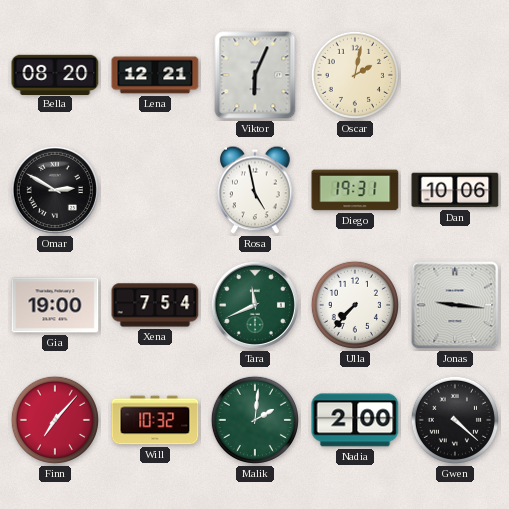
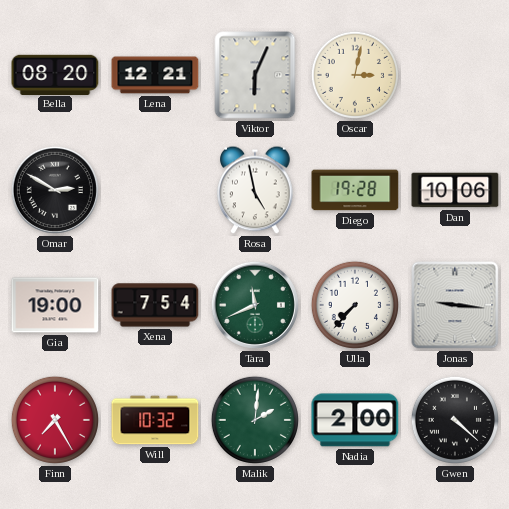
Oscar: 2:02 -> 3:02
Diego: 19:31 -> 19:28
Finn: 7:07 -> 7:25
